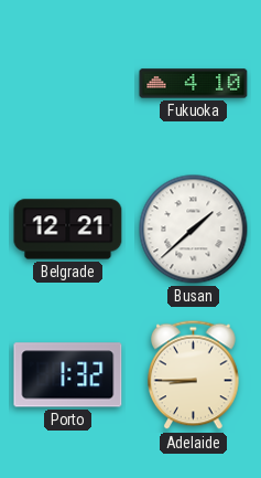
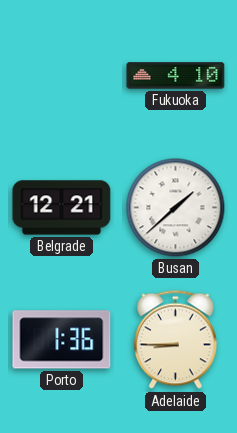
Porto: 1:32 -> 1:36
